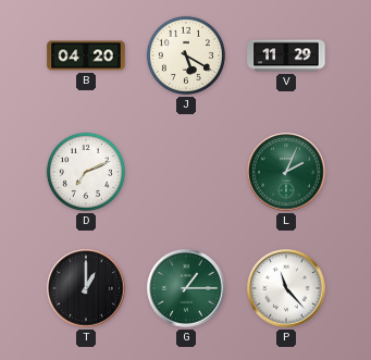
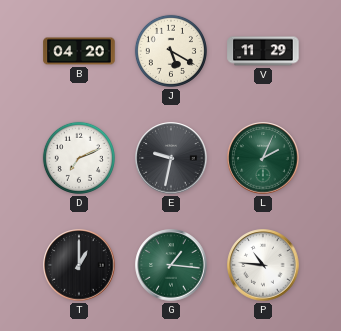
E: none -> 9:32
G: 1:15 -> 1:16
P: 11:23 -> 10:46
